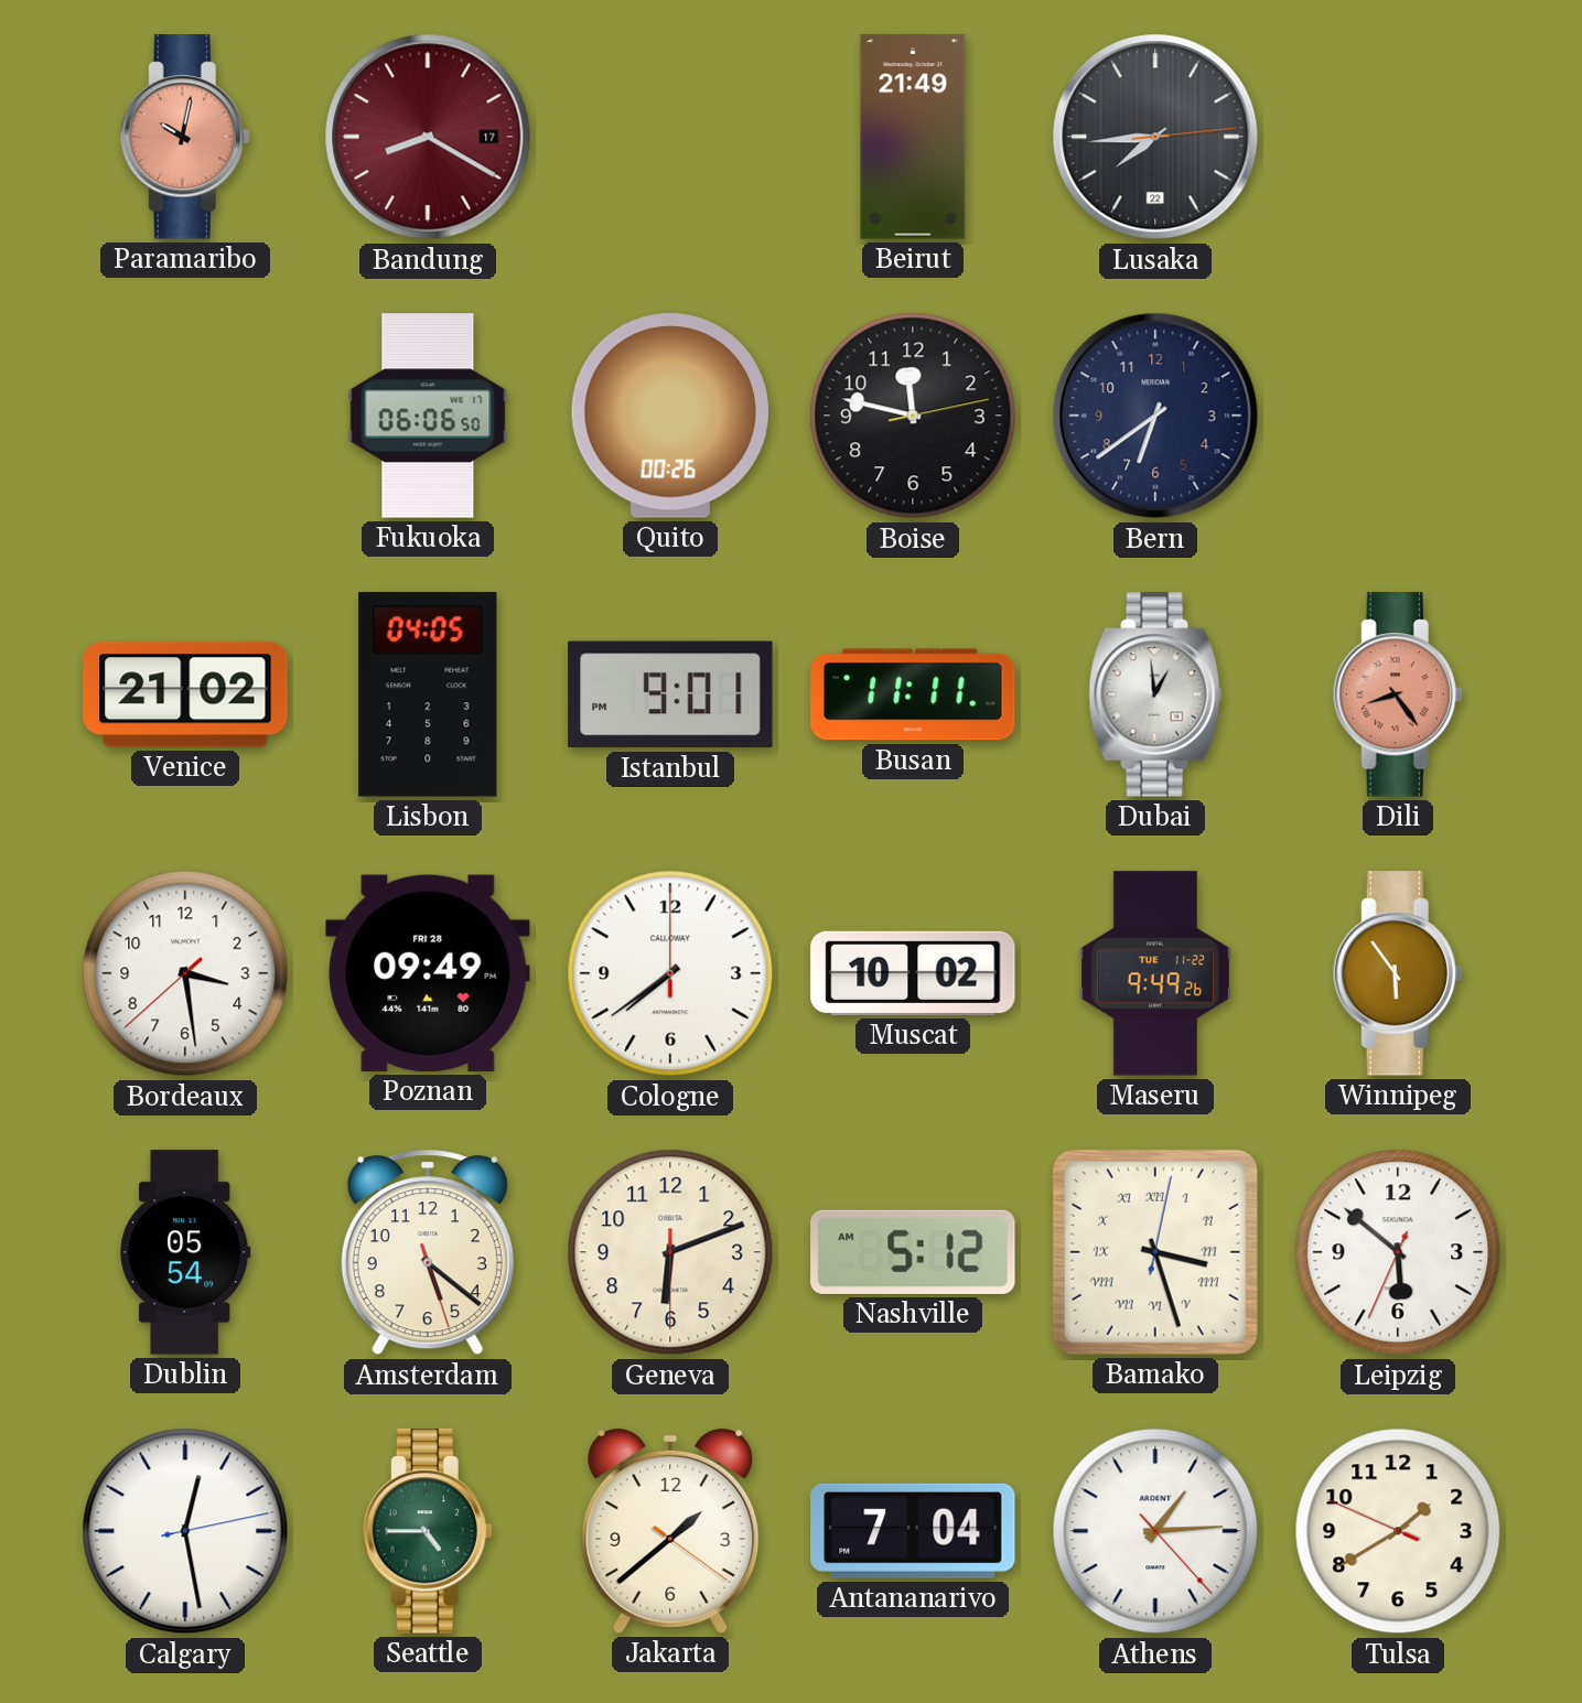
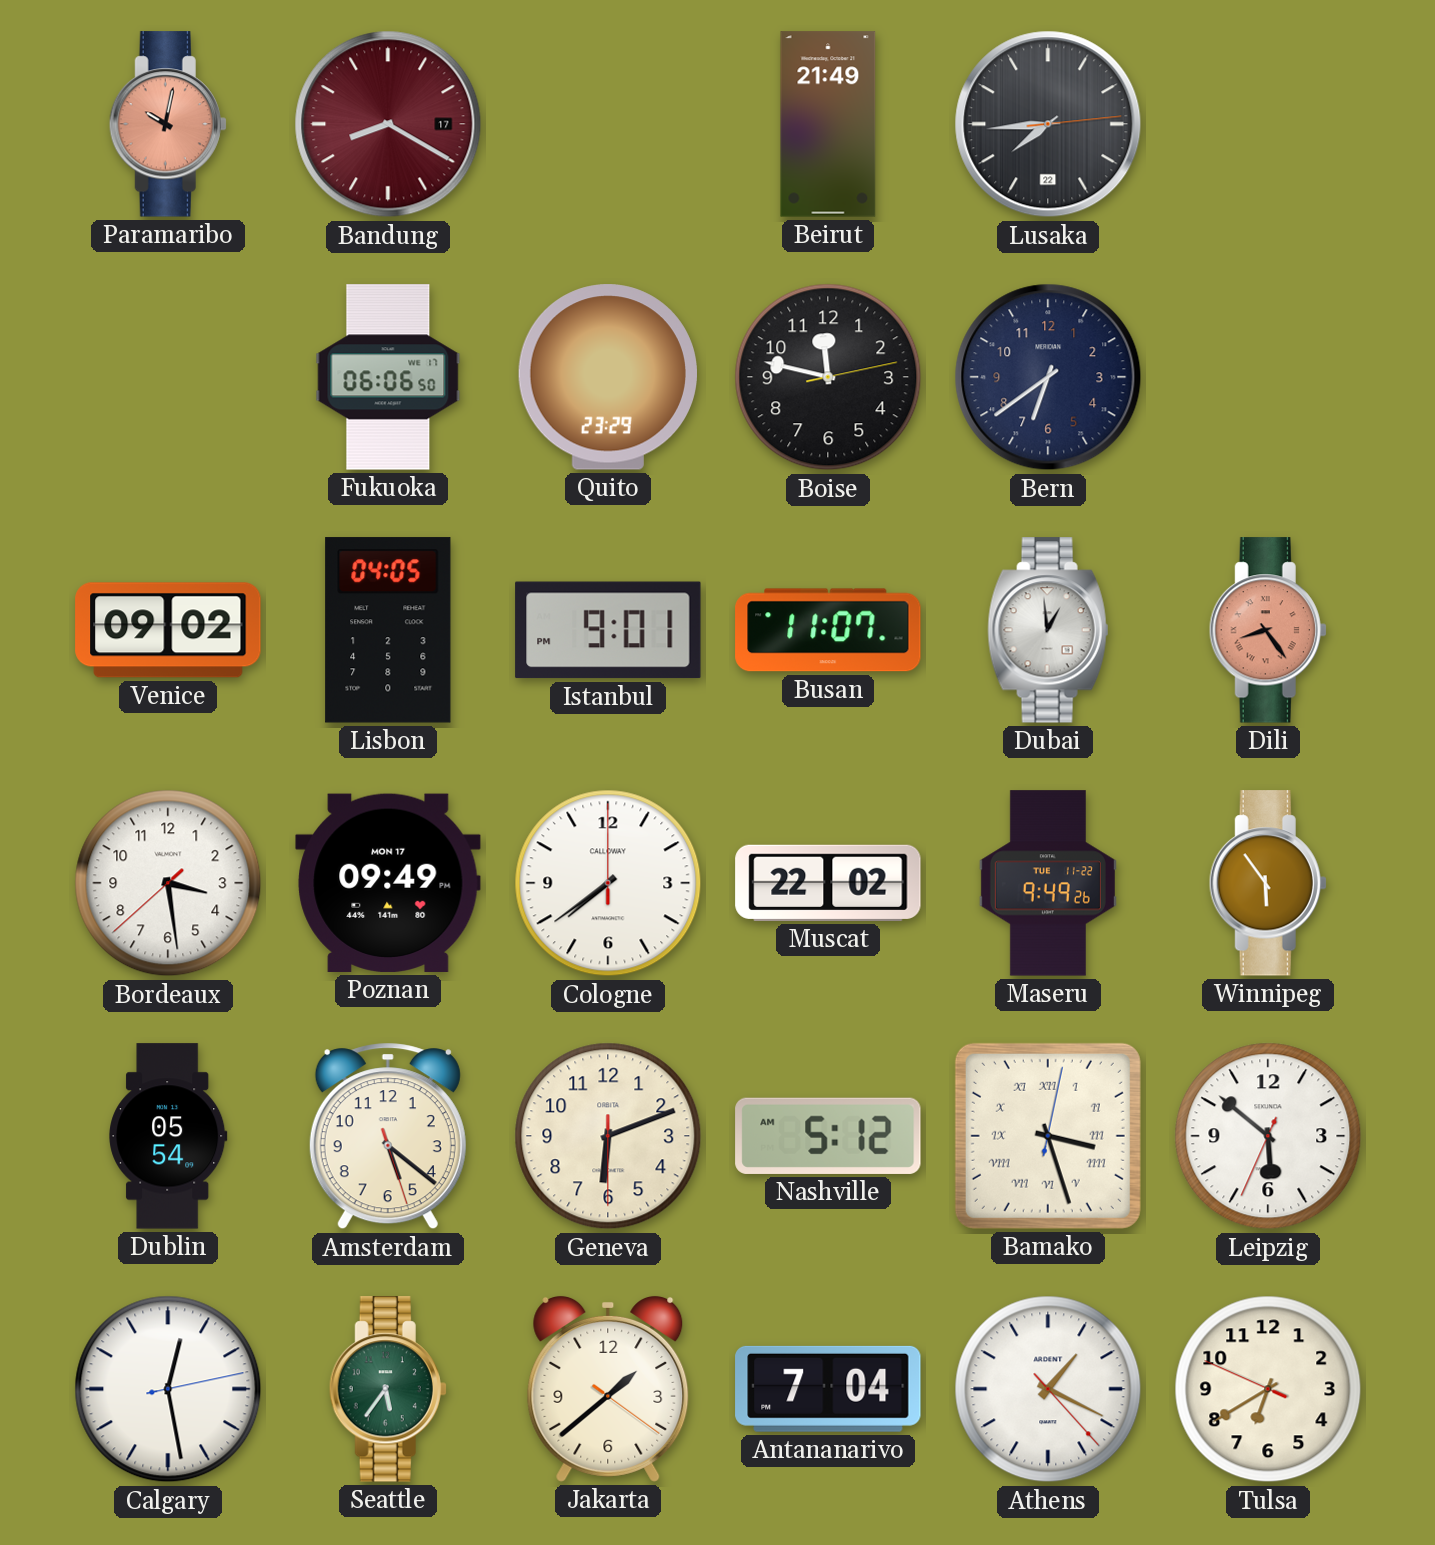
Quito: 00:26 -> 23:29
Venice: 21:02 -> 09:02
Busan: 11:11 -> 11:07
Poznan date: FRI 28 -> MON 17
Muscat: 10:02 -> 22:02
Seattle: 4:45 -> 5:36
Athens: 1:14 -> 1:19
Tulsa: 1:39 -> 6:39
